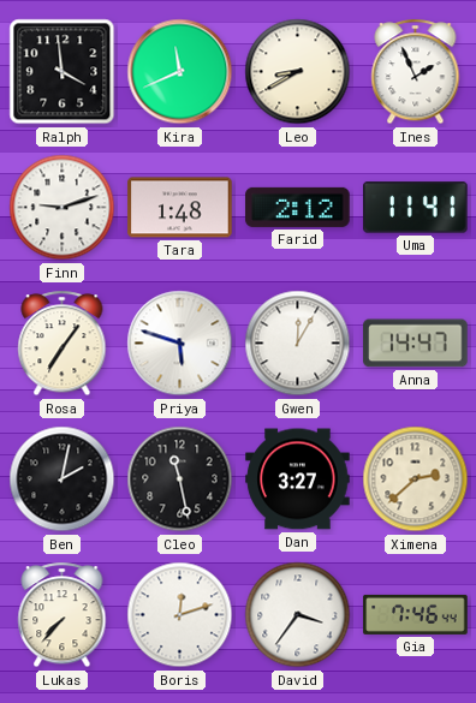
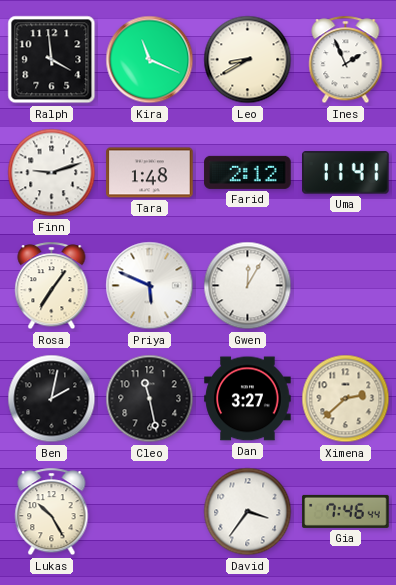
Kira: 11:41 -> 11:19
Priya: 5:48 -> 5:49
Anna: 14:47 -> none
Lukas: 7:37 -> 10:25
Boris: 12:12 -> none
